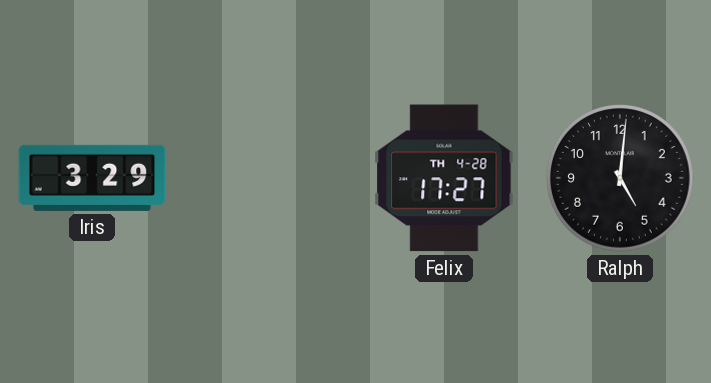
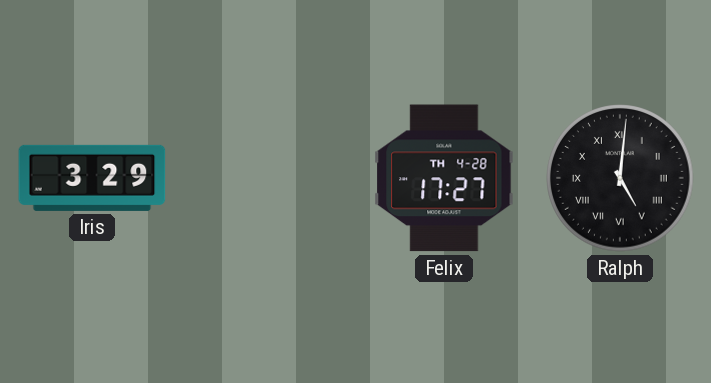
Ralph numerals: Arabic -> Roman
